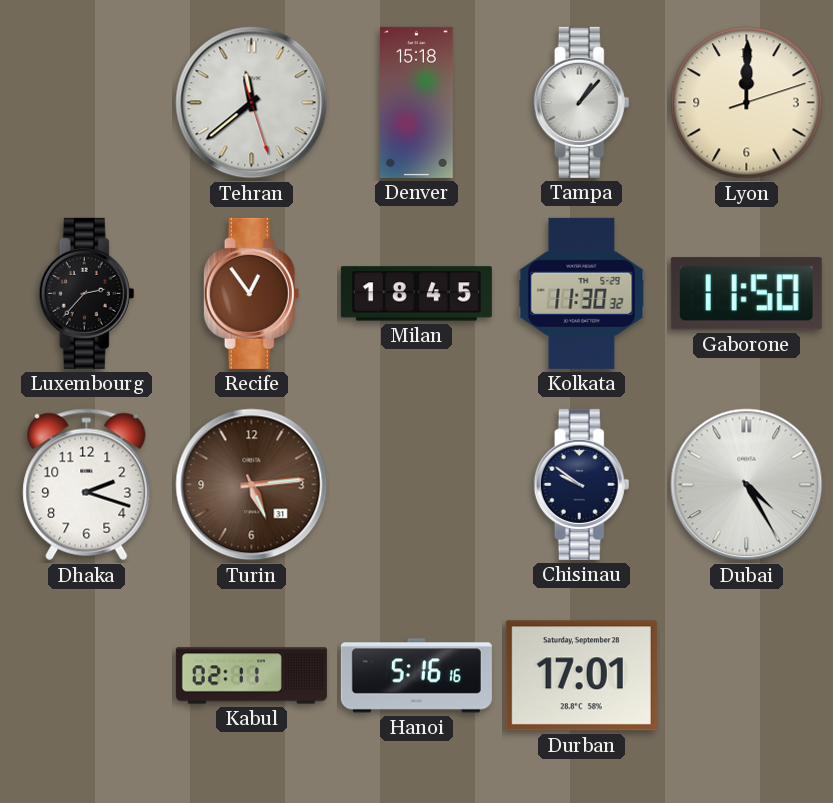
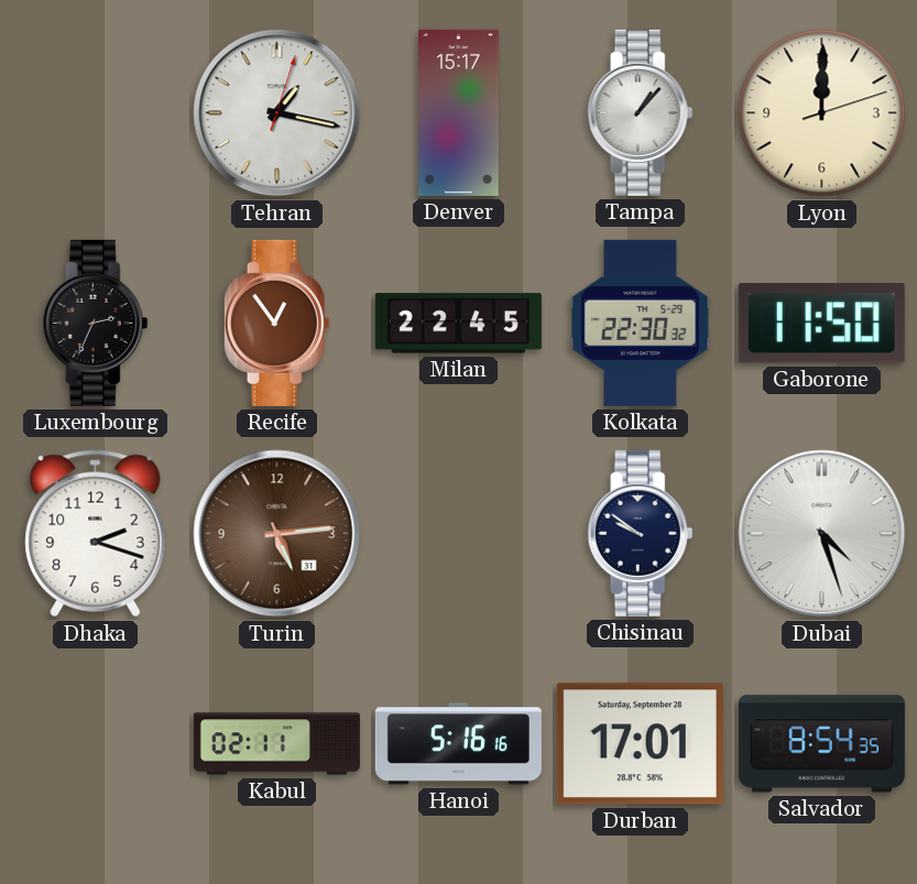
Tehran: 11:38 -> 1:17
Denver: 15:18 -> 15:17
Luxembourg: 2:37 -> 2:34
Milan: 18:45 -> 22:45
Kolkata: 11:30 -> 22:30
Dubai: 4:25 -> 4:27
Salvador: none -> 8:54
